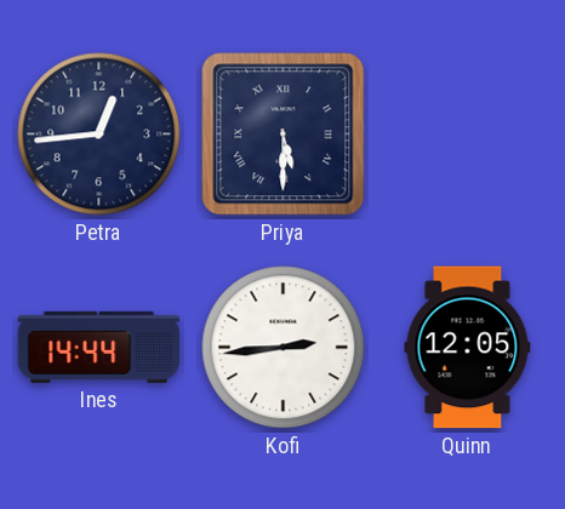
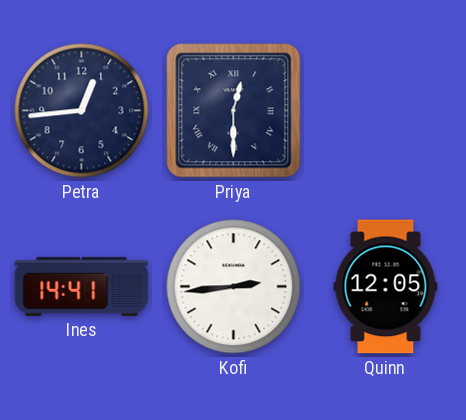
Priya: 5:30 -> 12:30
Ines: 14:44 -> 14:41
